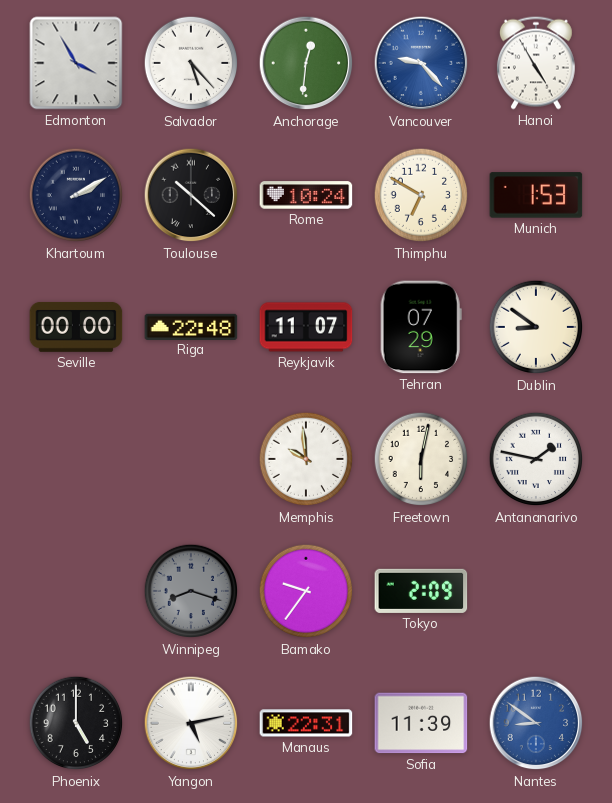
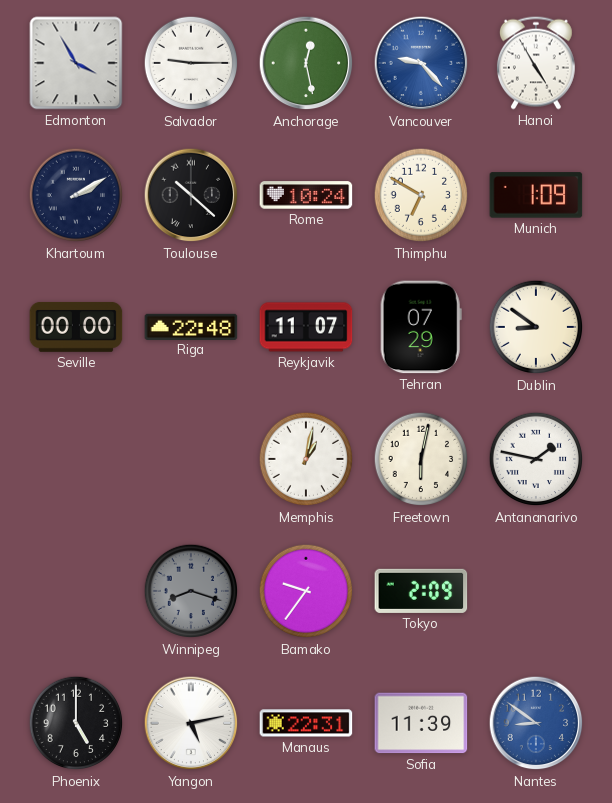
Salvador: 5:23 -> 9:15
Anchorage: 12:31 -> 12:28
Munich: 1:53 -> 1:09
Memphis: 9:59 -> 1:02
